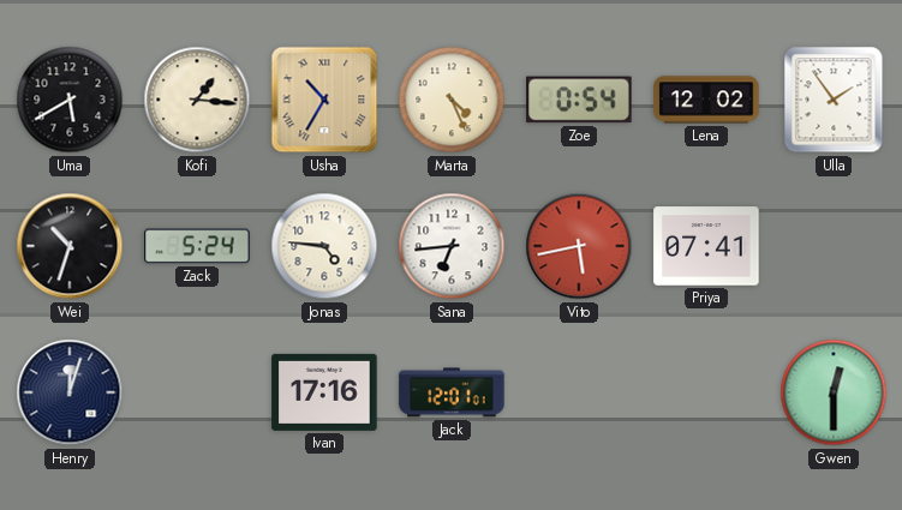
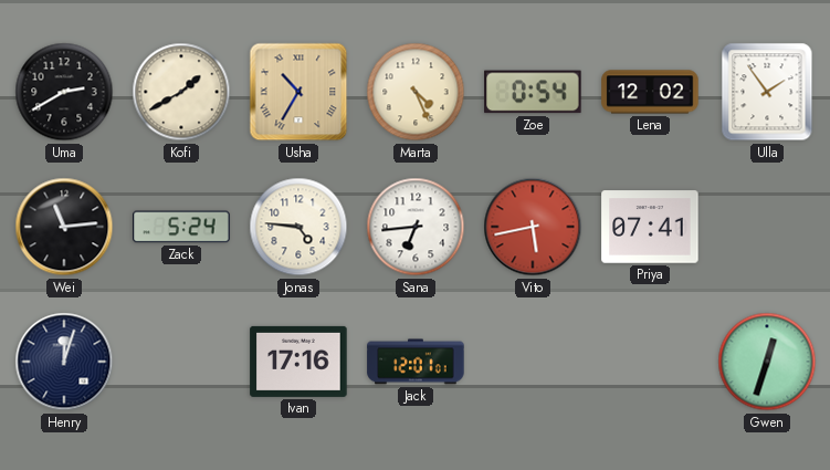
Uma: 5:40 -> 2:40
Kofi: 1:16 -> 1:40
Wei: 10:33 -> 11:14
Gwen: 12:30 -> 12:33
